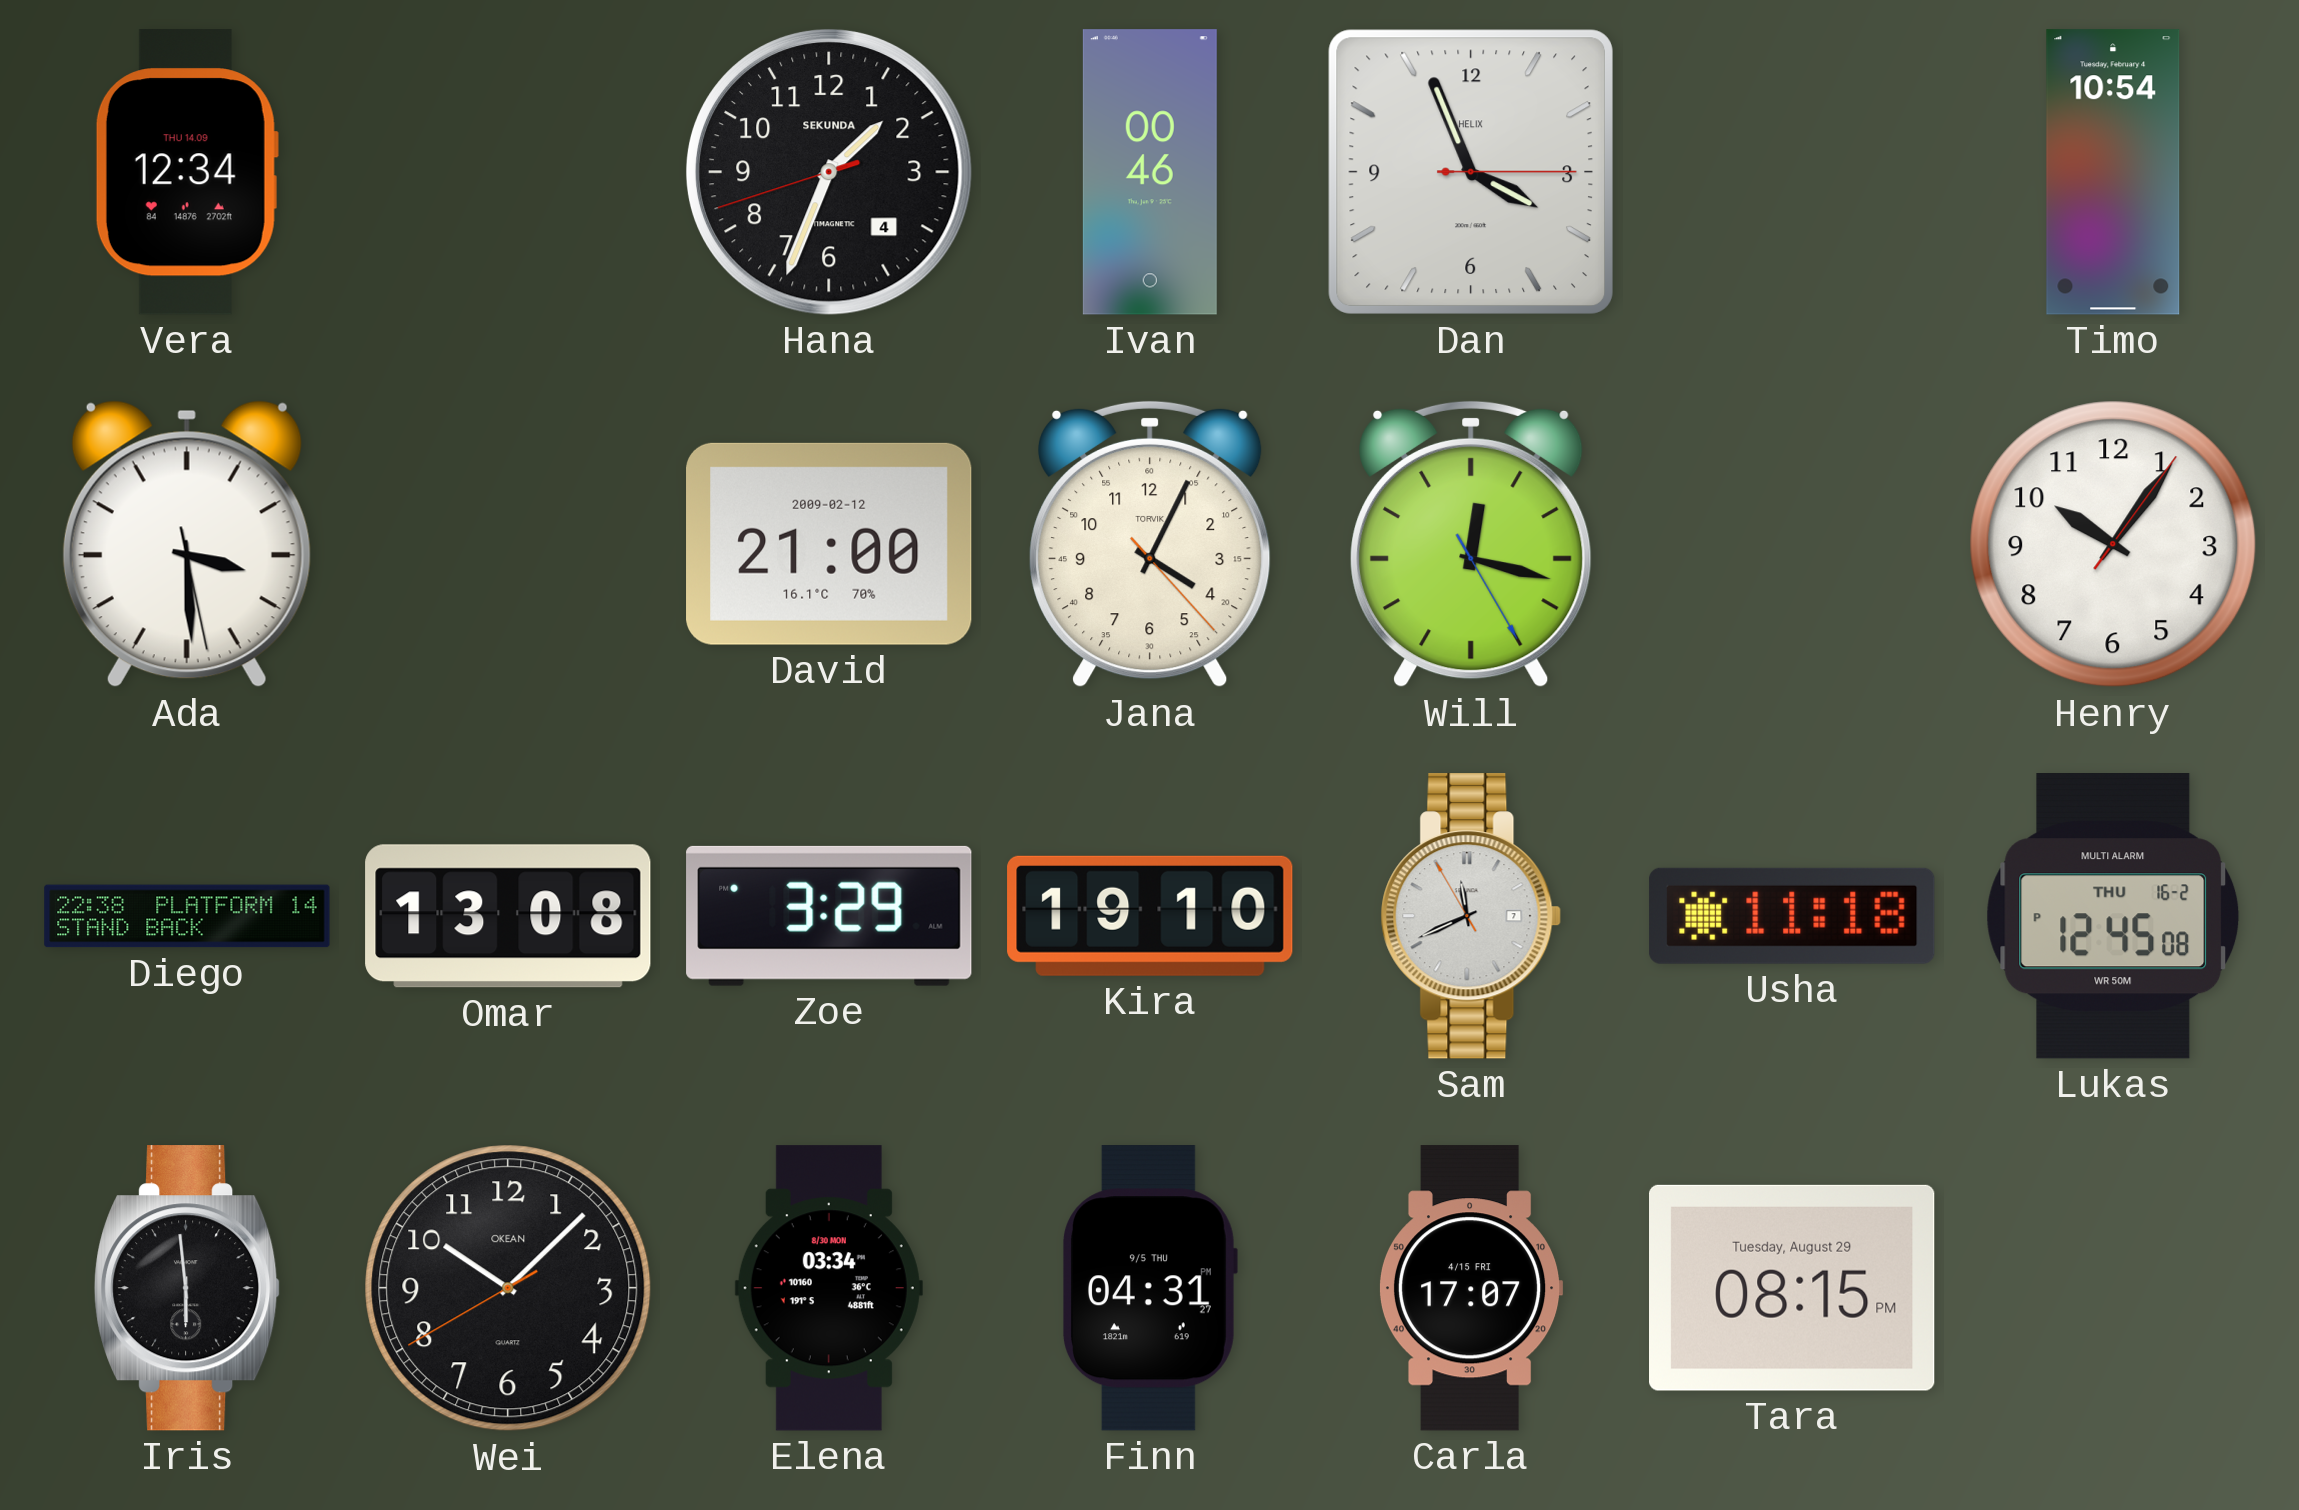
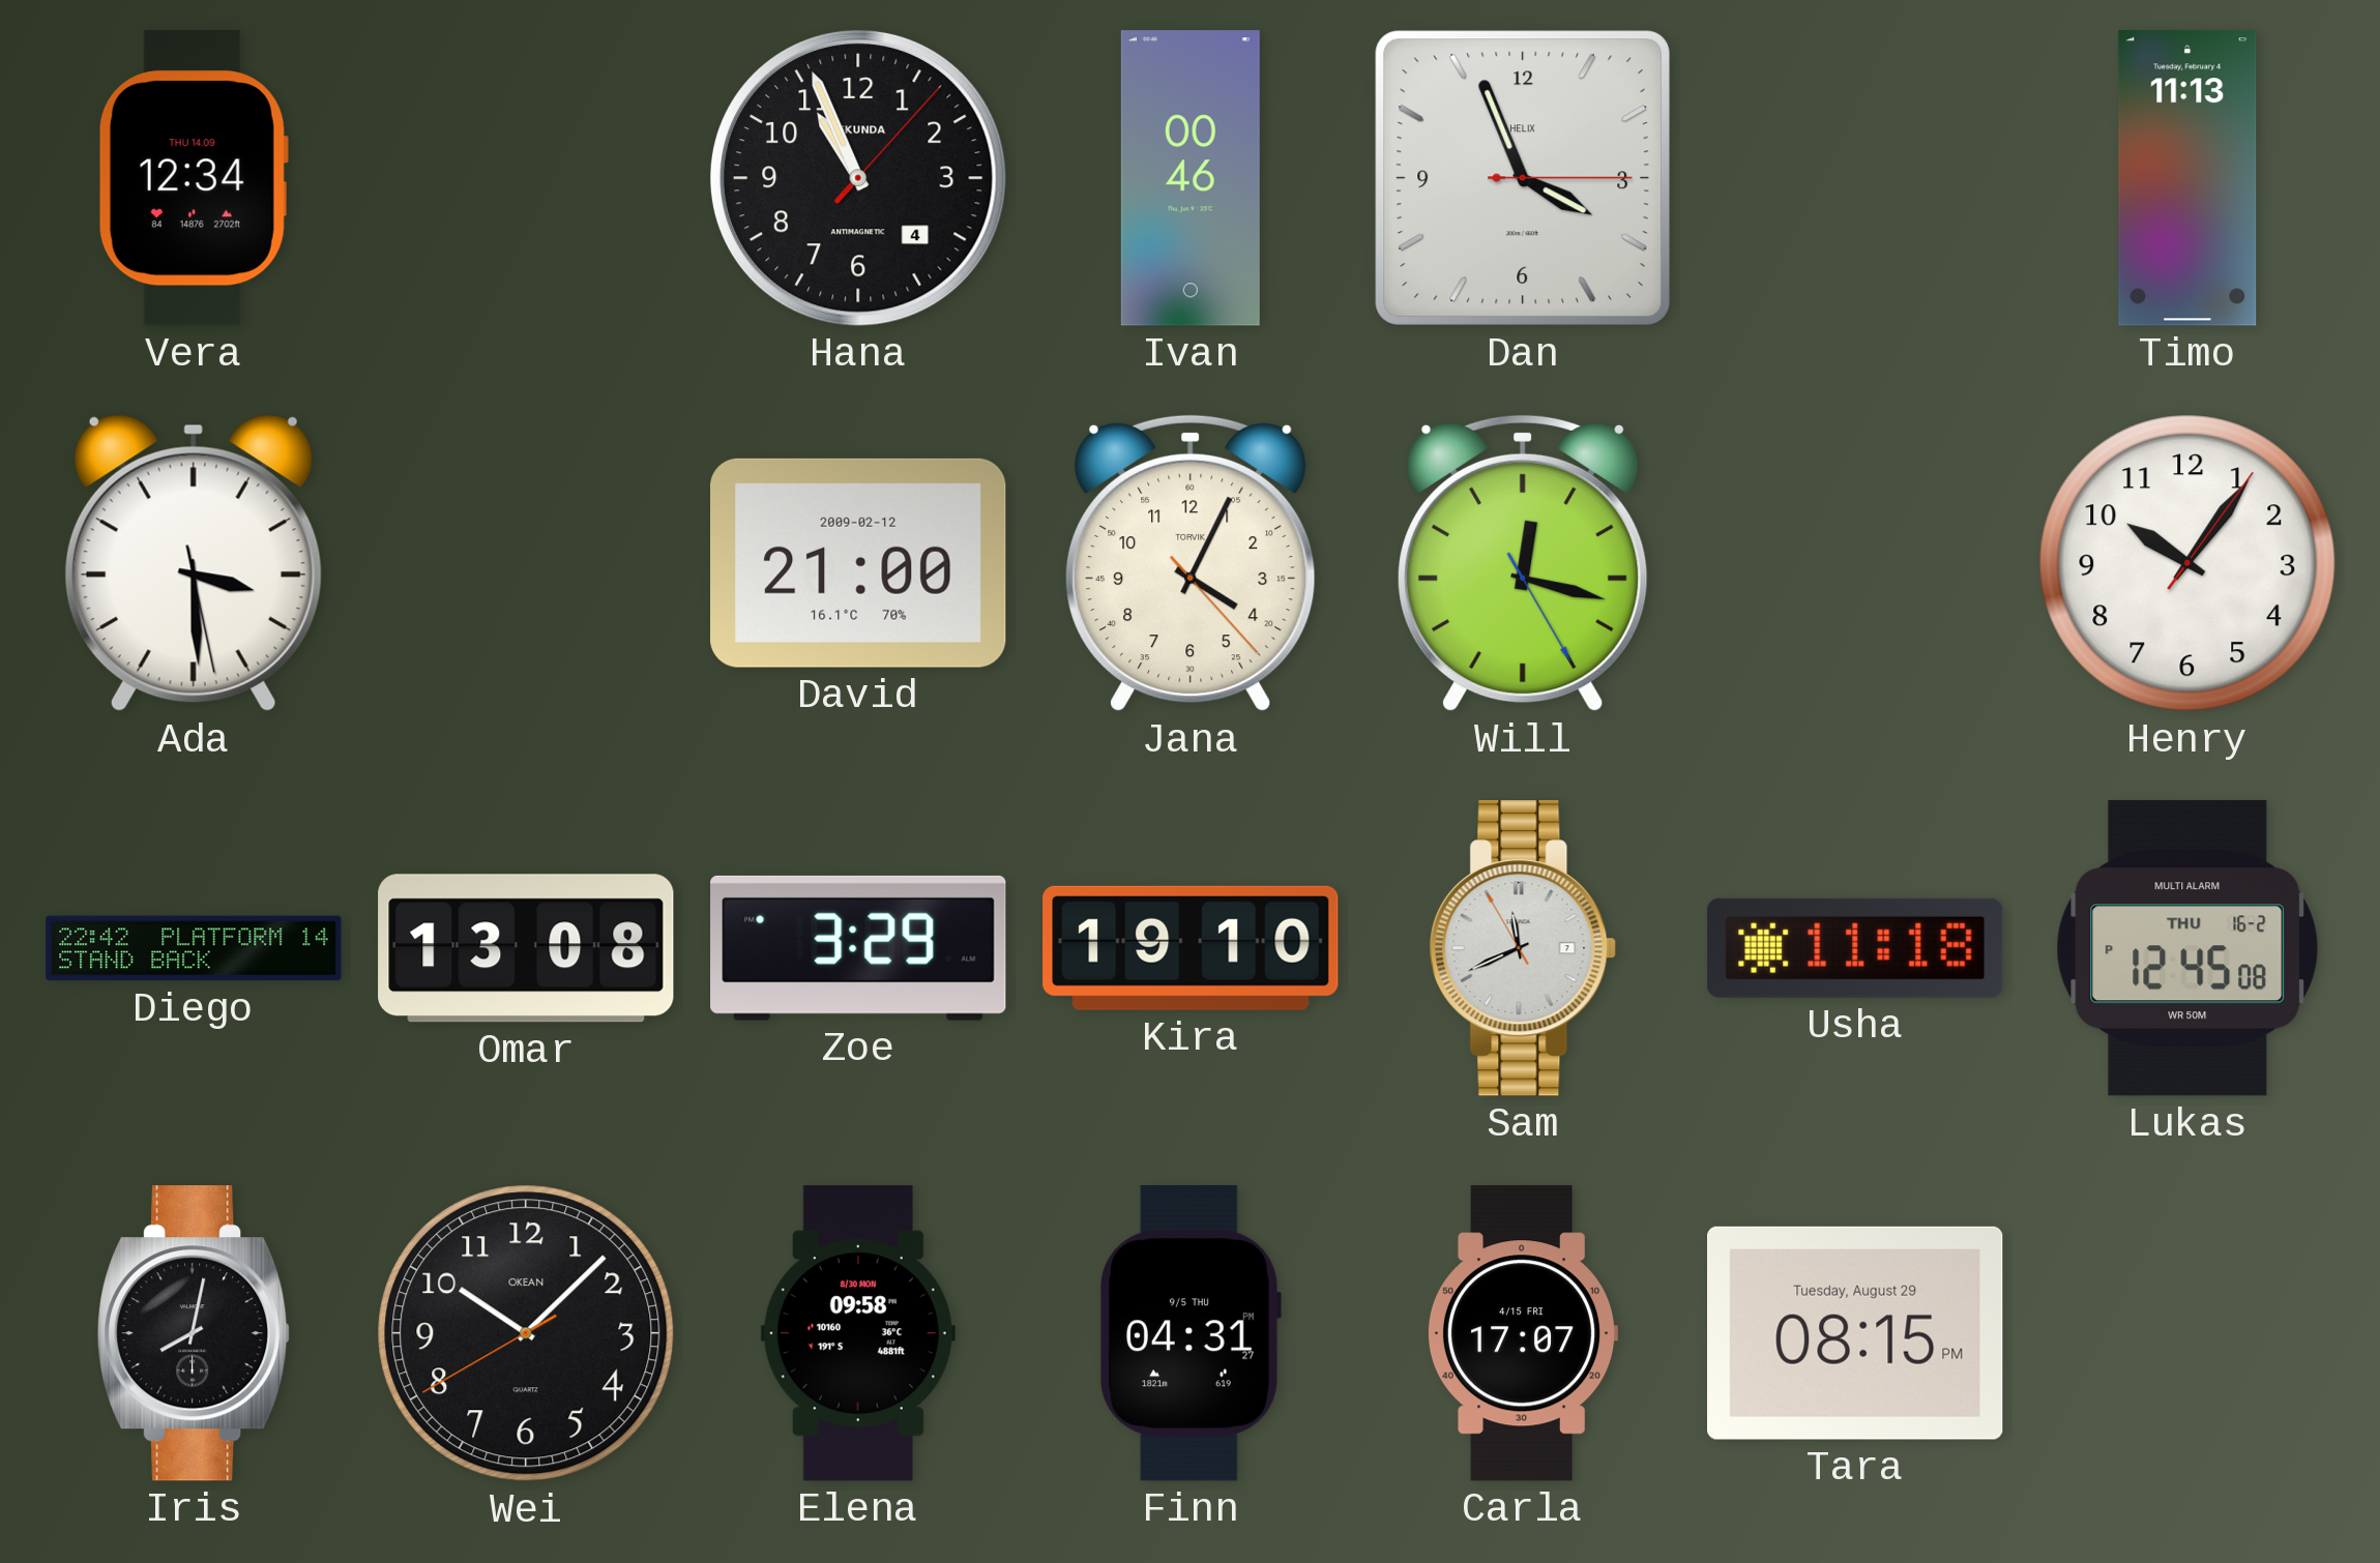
Hana: 1:33 -> 10:56
Timo: 10:54 -> 11:13
Diego: 22:38 -> 22:42
Iris: 5:59 -> 8:02
Elena: 03:34 -> 09:58
